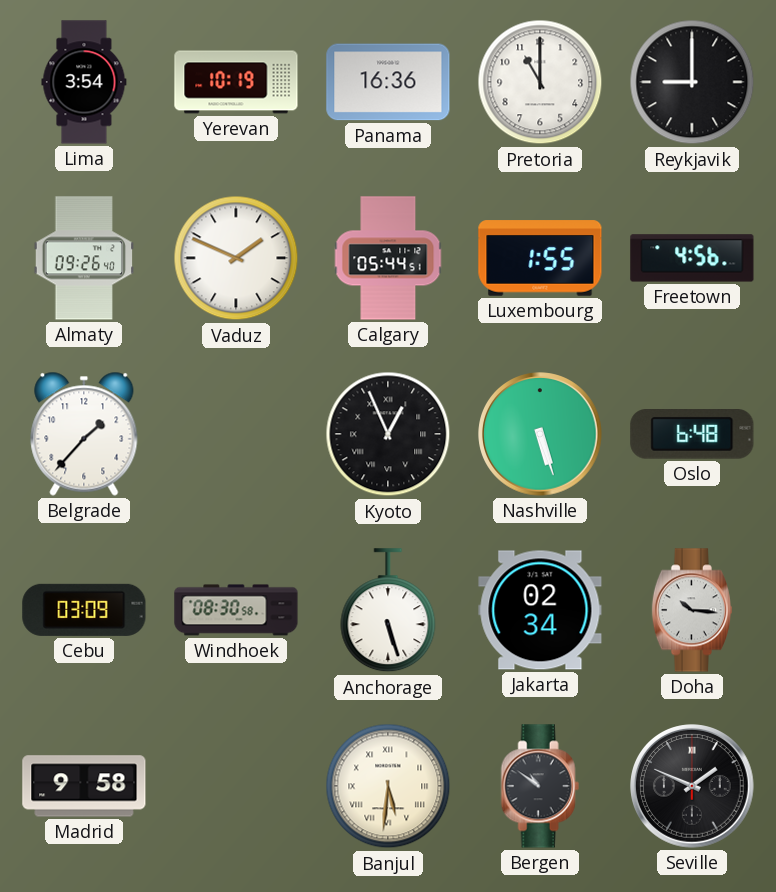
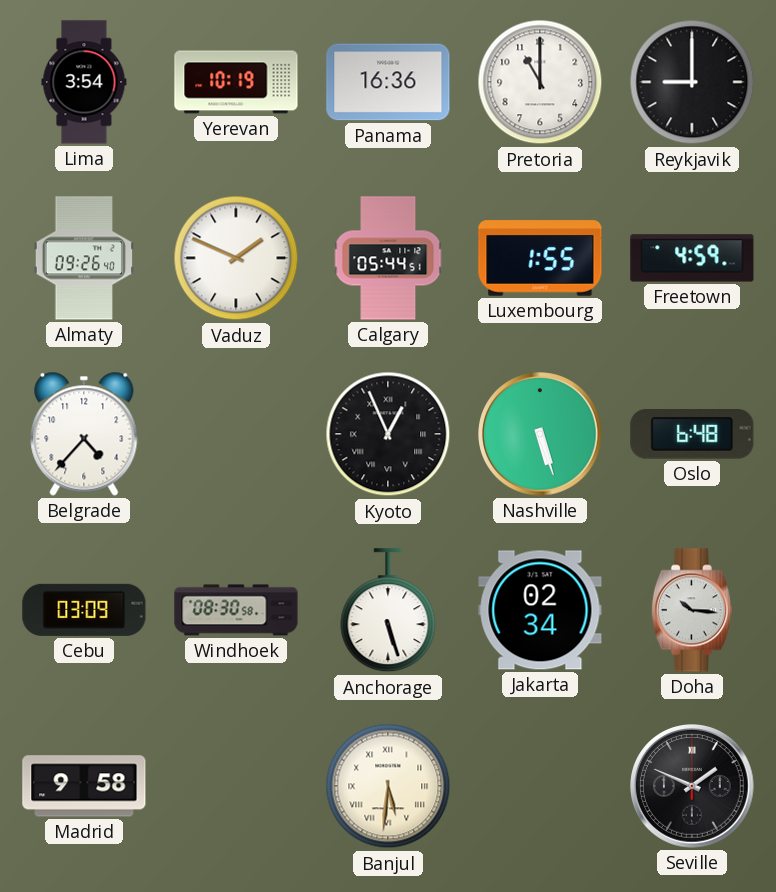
Freetown: 4:56 -> 4:59
Belgrade: 1:37 -> 4:37
Bergen: 10:51 -> none
